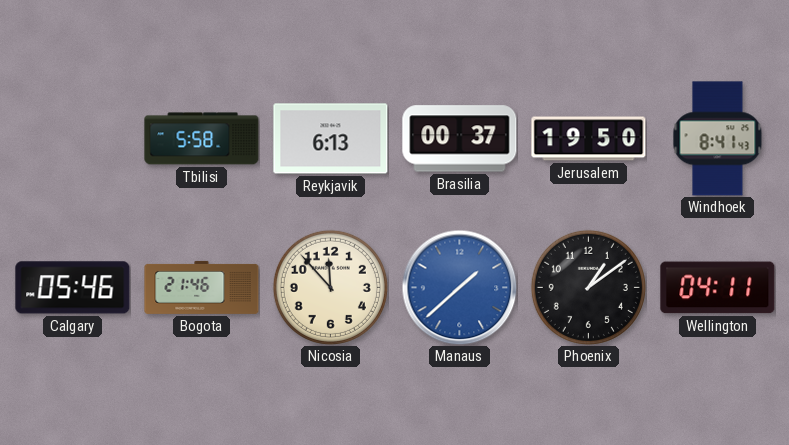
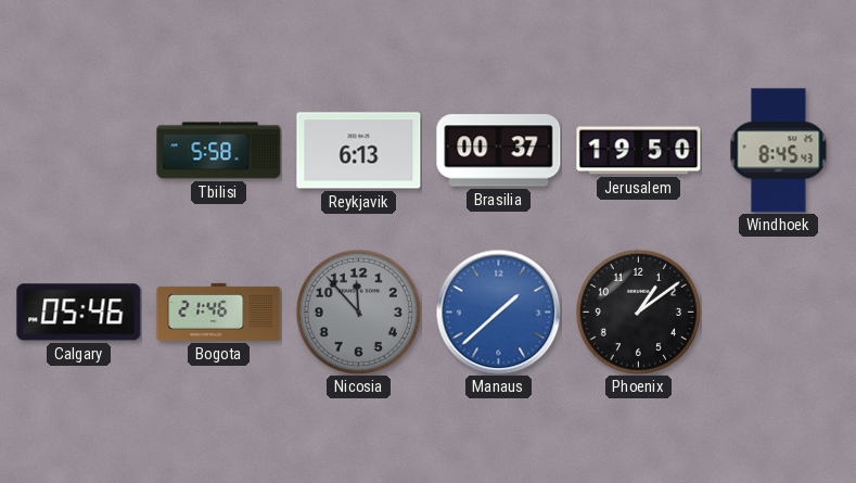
Windhoek: 8:41 -> 8:45
Nicosia dial: cream -> grey
Wellington: 04:11 -> none
